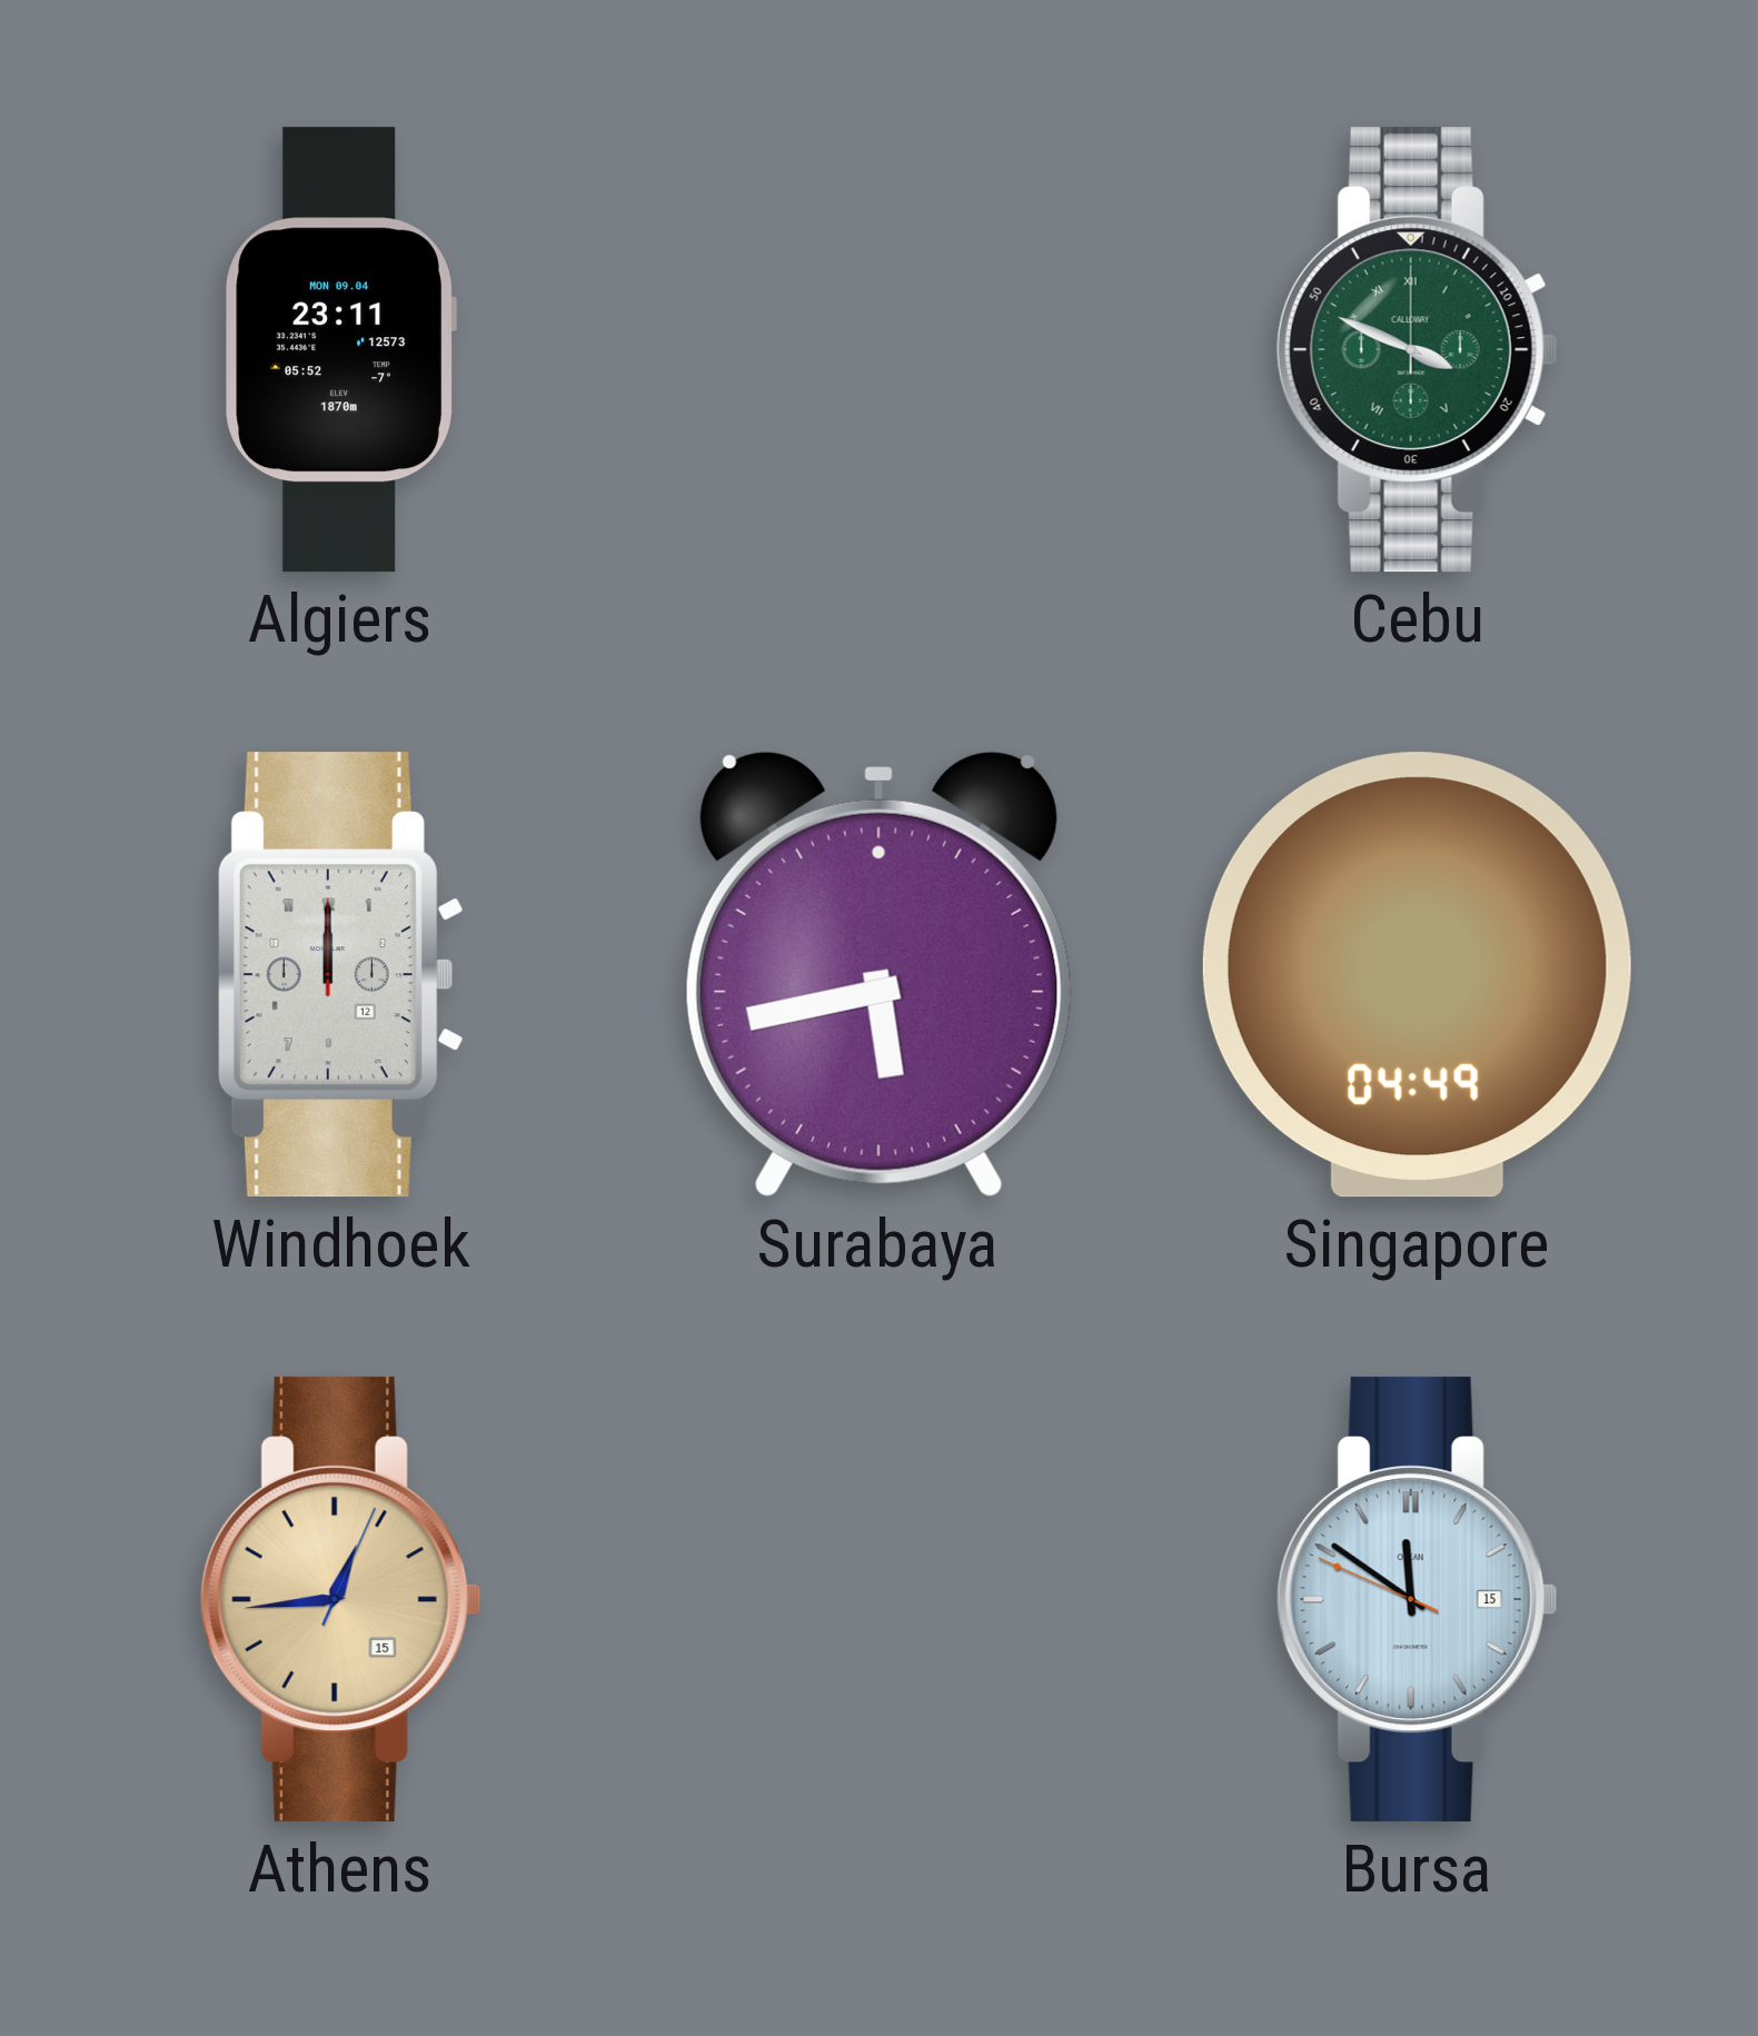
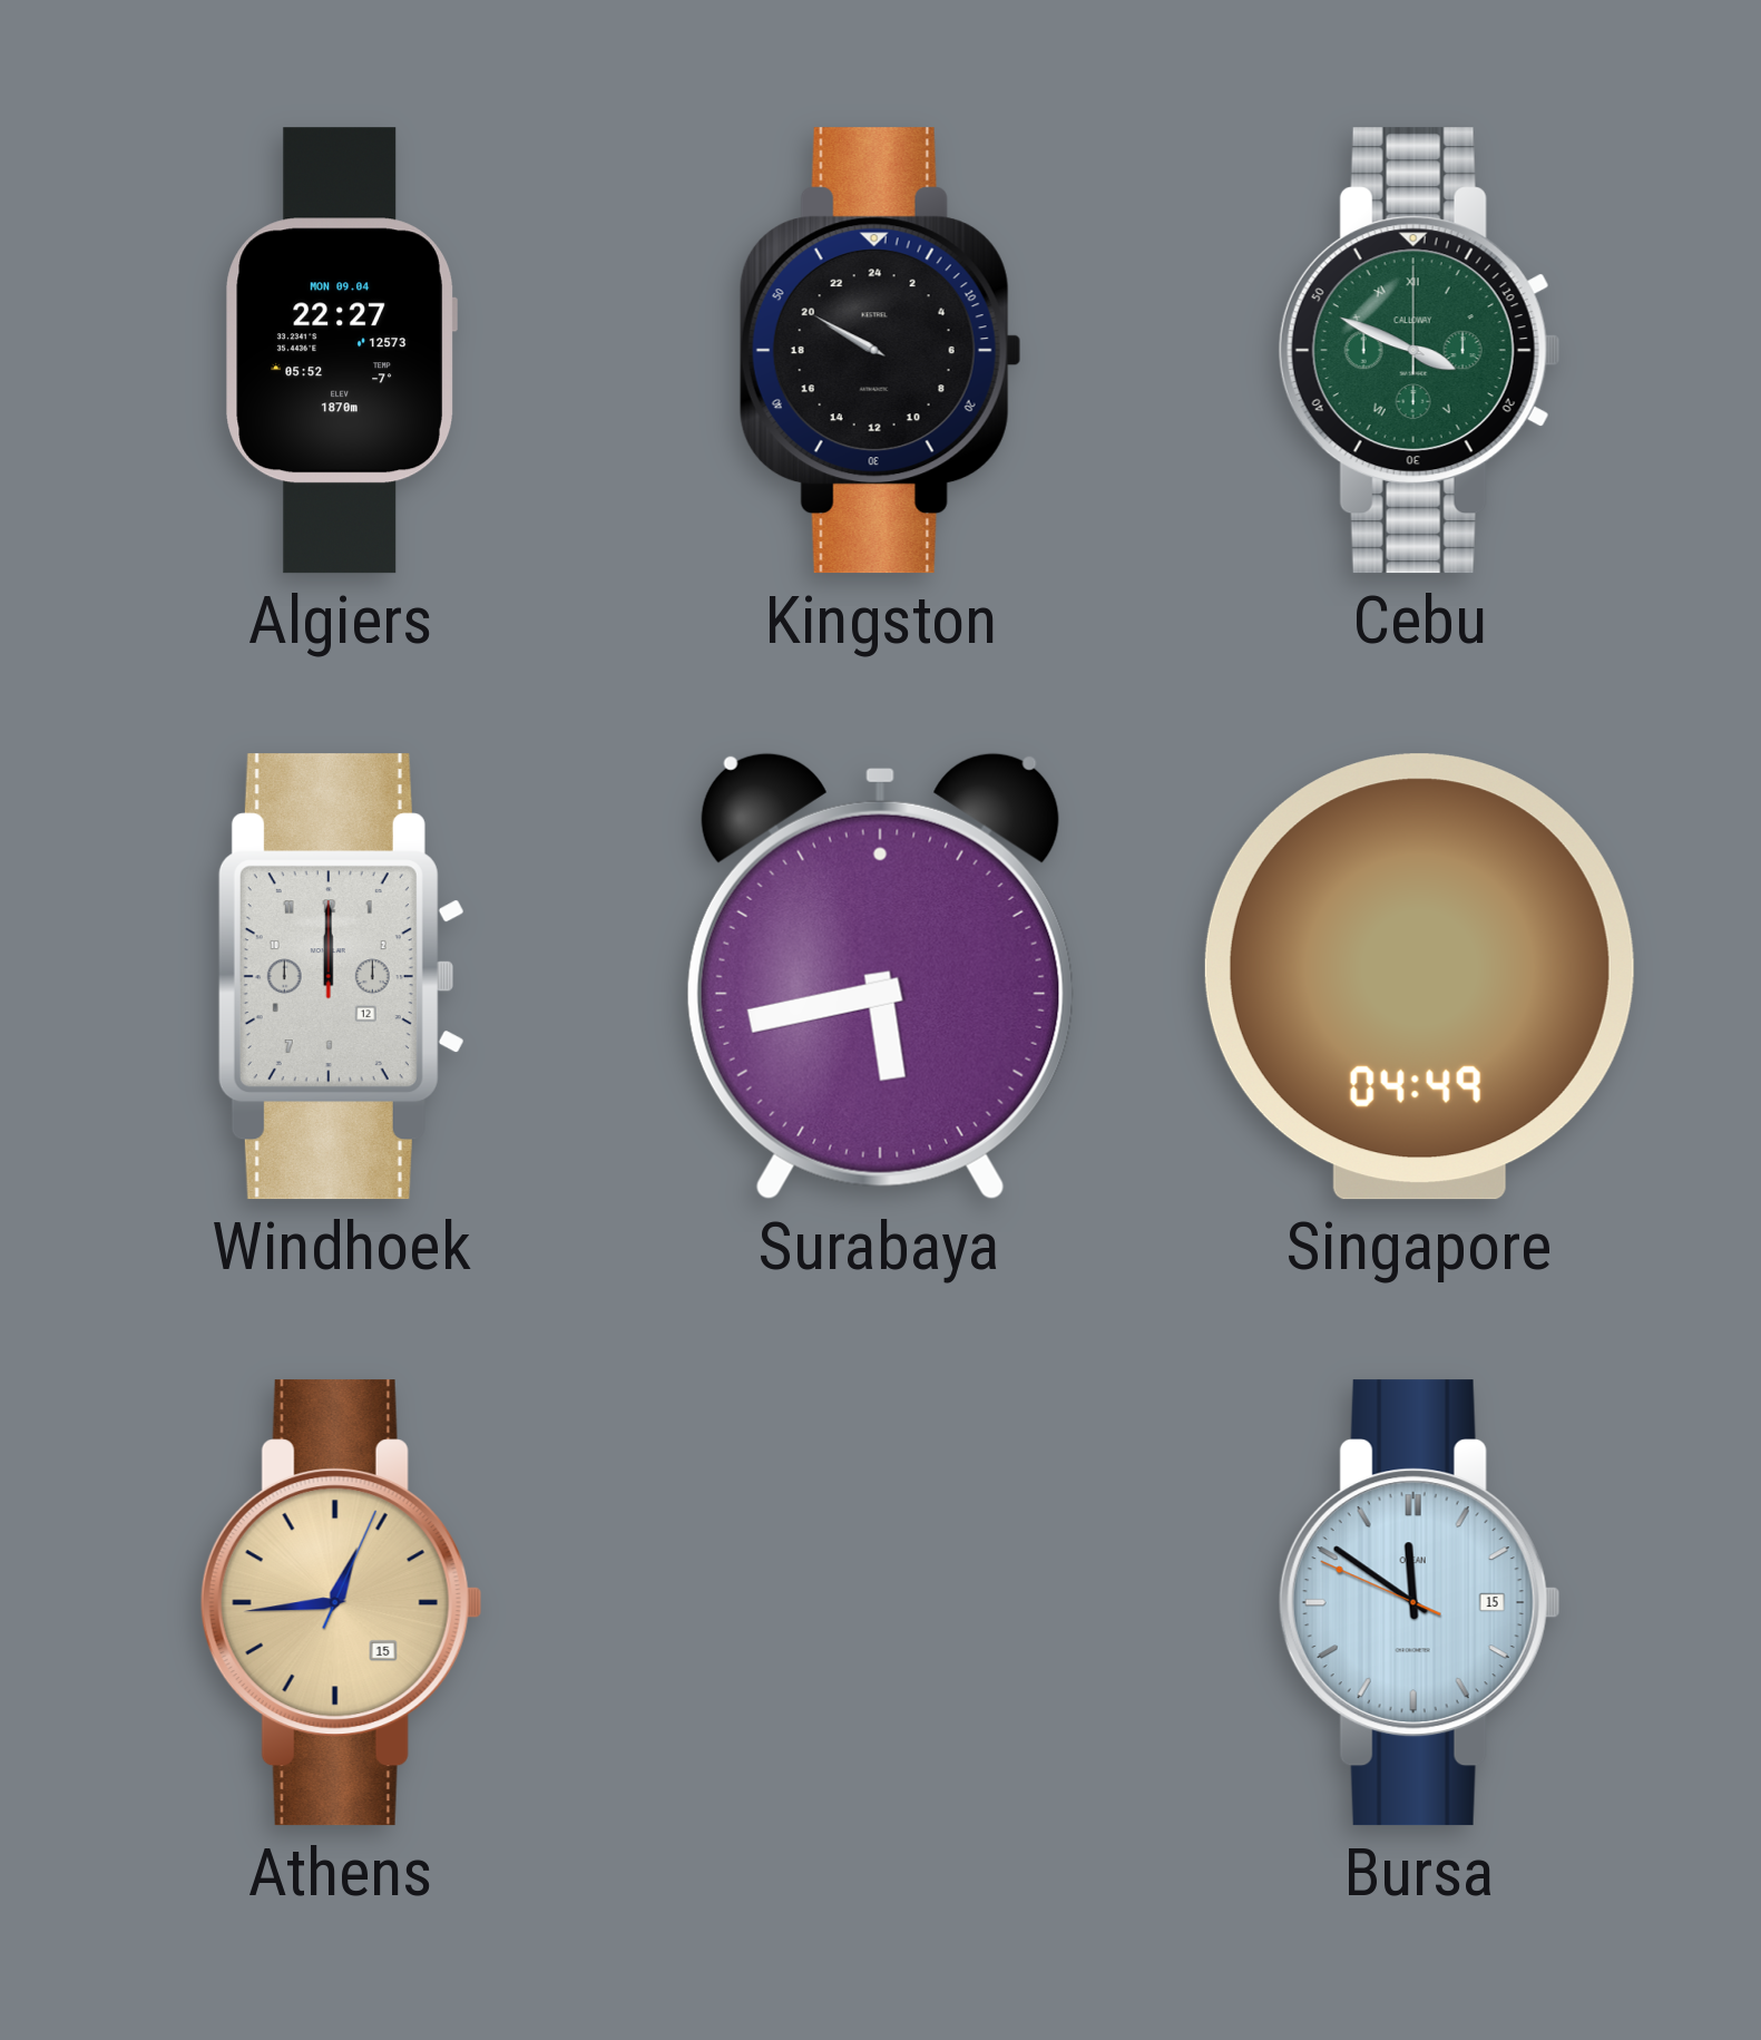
Algiers: 23:11 -> 22:27
Kingston: none -> 19:50
